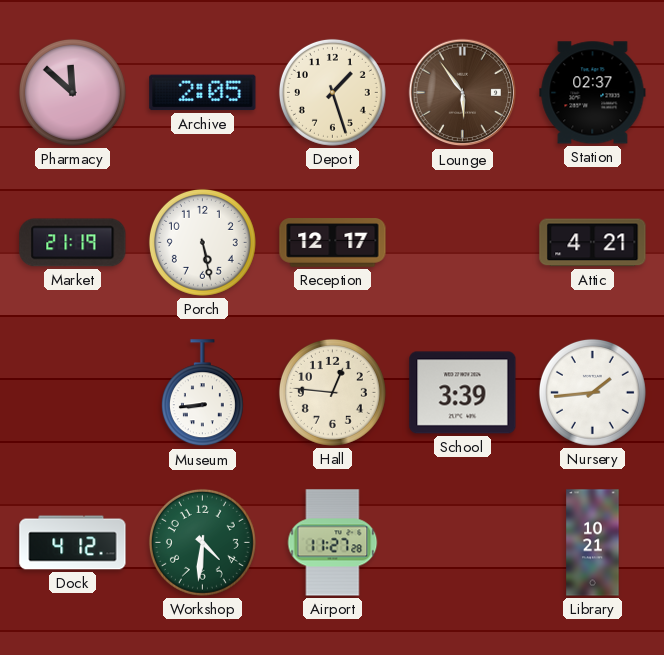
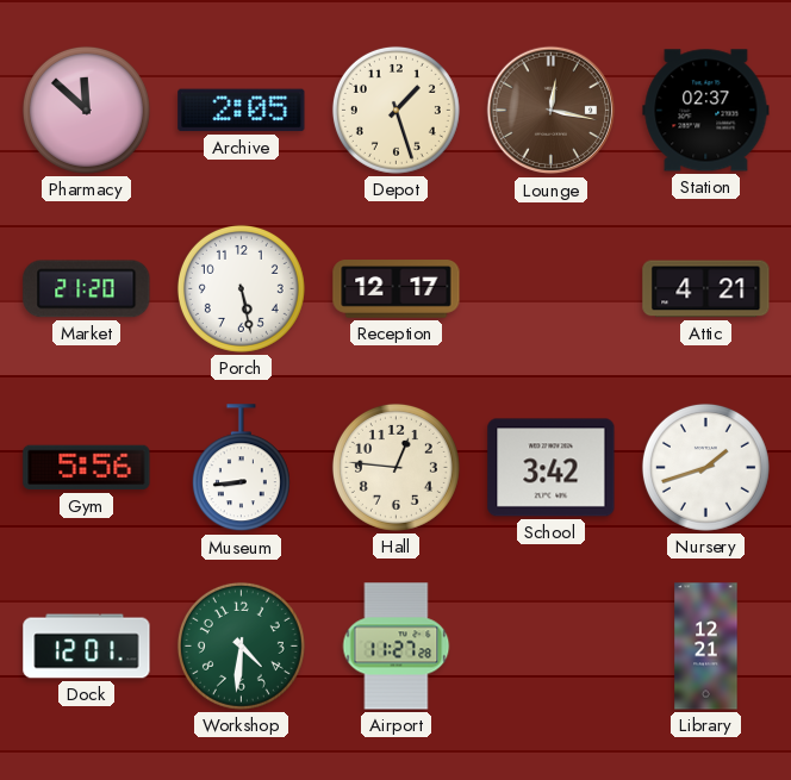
Lounge: 5:54 -> 12:17
Market: 21:19 -> 21:20
Gym: none -> 5:56
School: 3:39 -> 3:42
Nursery: 1:44 -> 1:42
Dock: 4:12 -> 12:01
Library: 10:21 -> 12:21
